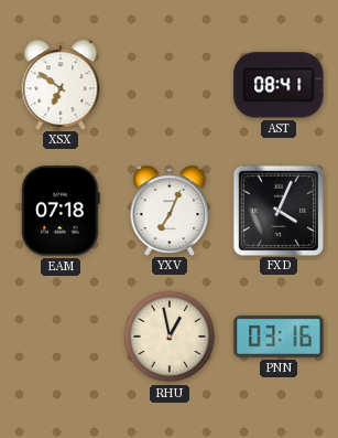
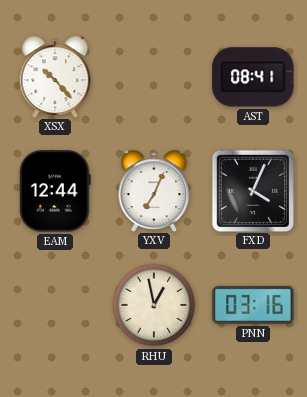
XSX: 6:51 -> 10:23
EAM: 07:18 -> 12:44
